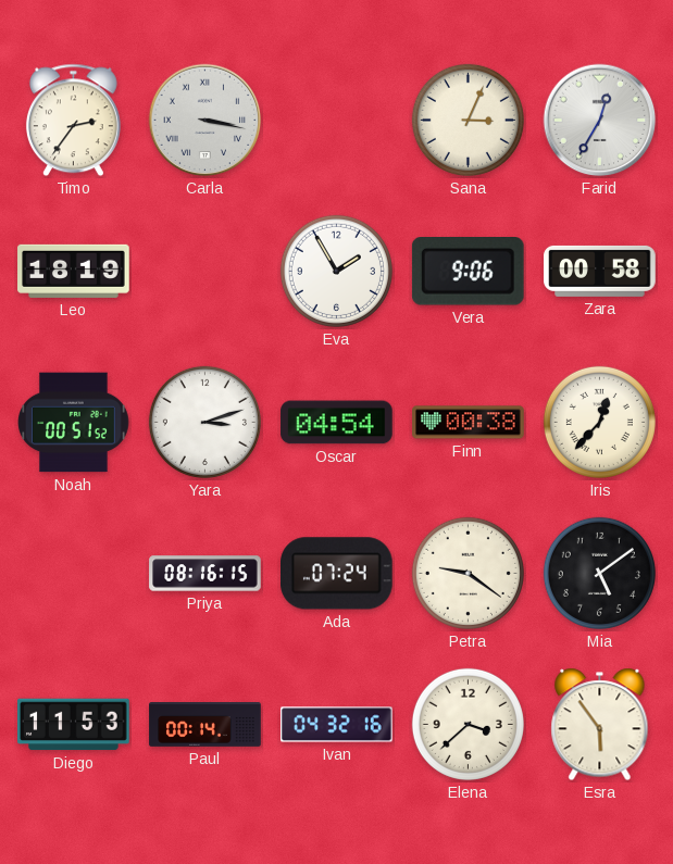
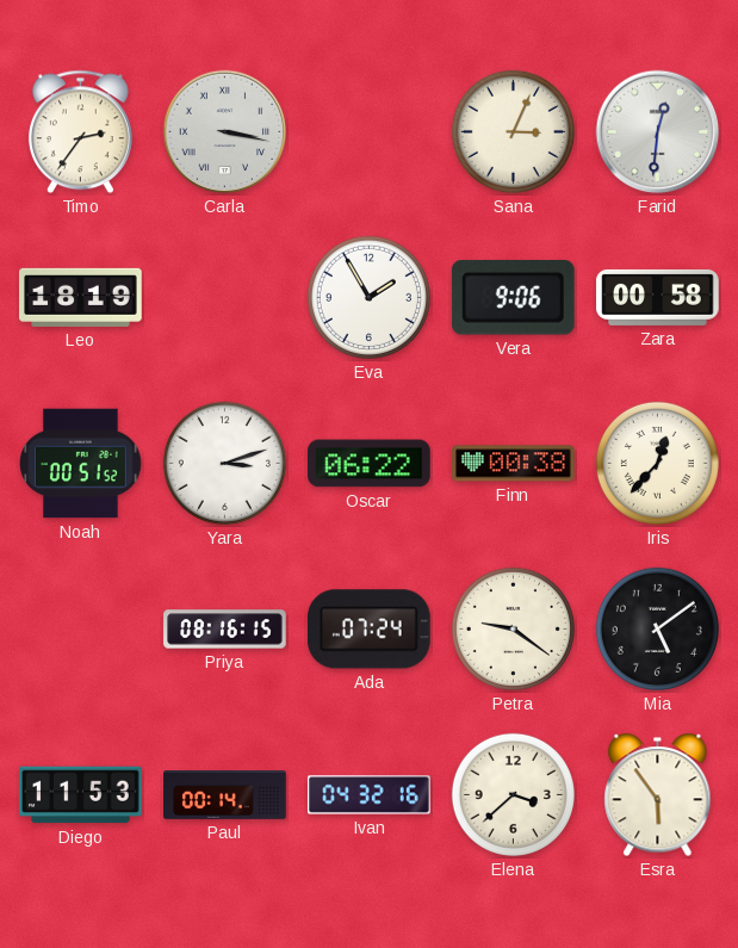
Farid: 12:35 -> 12:31
Oscar: 04:54 -> 06:22
